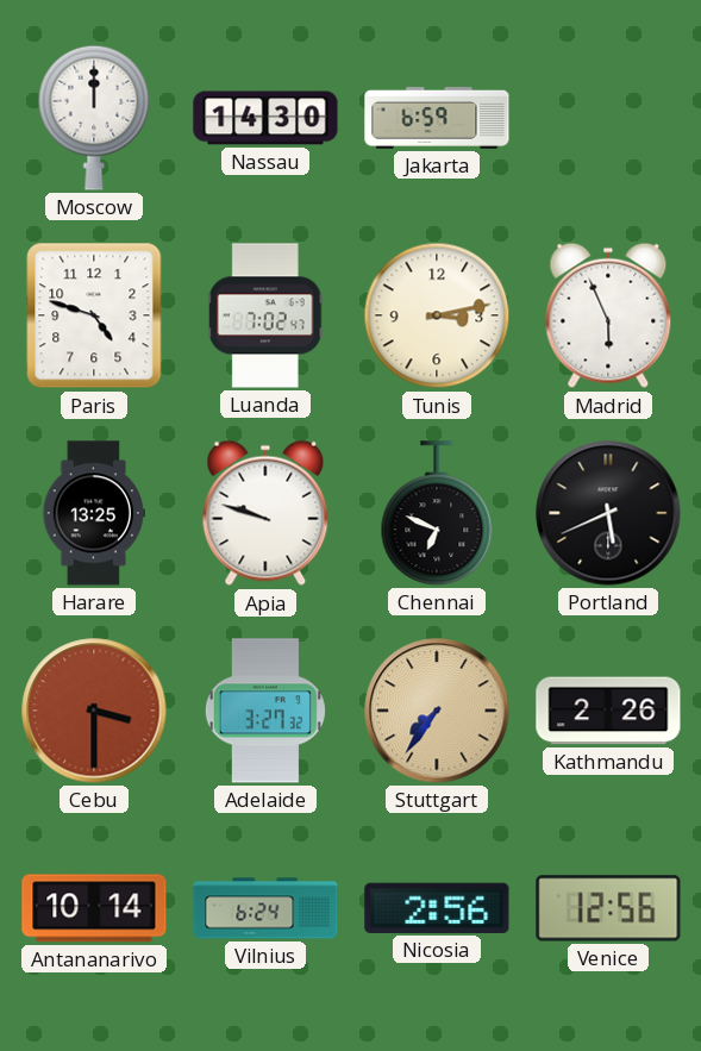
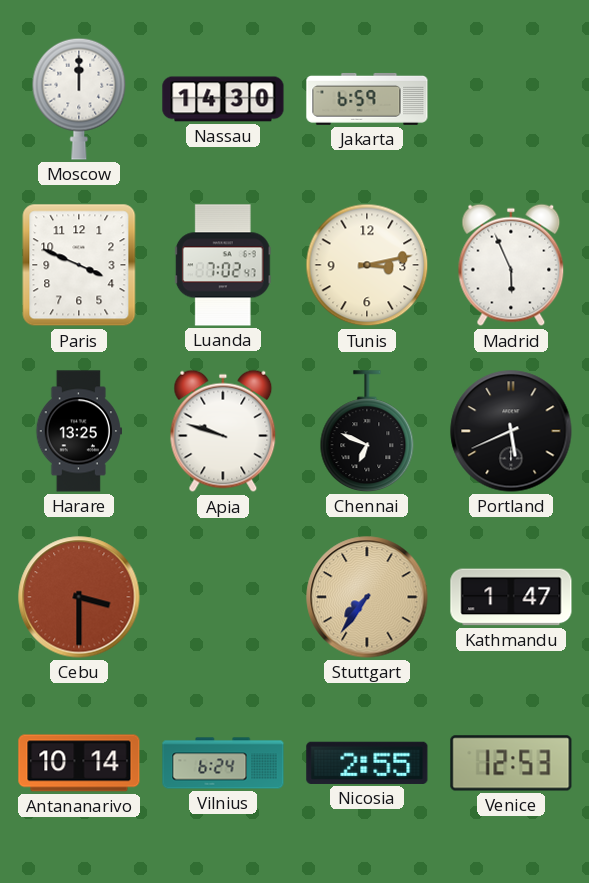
Paris: 4:48 -> 3:49
Adelaide: 3:27 -> none
Kathmandu: 2:26 -> 1:47
Nicosia: 2:56 -> 2:55
Venice: 12:56 -> 12:53
